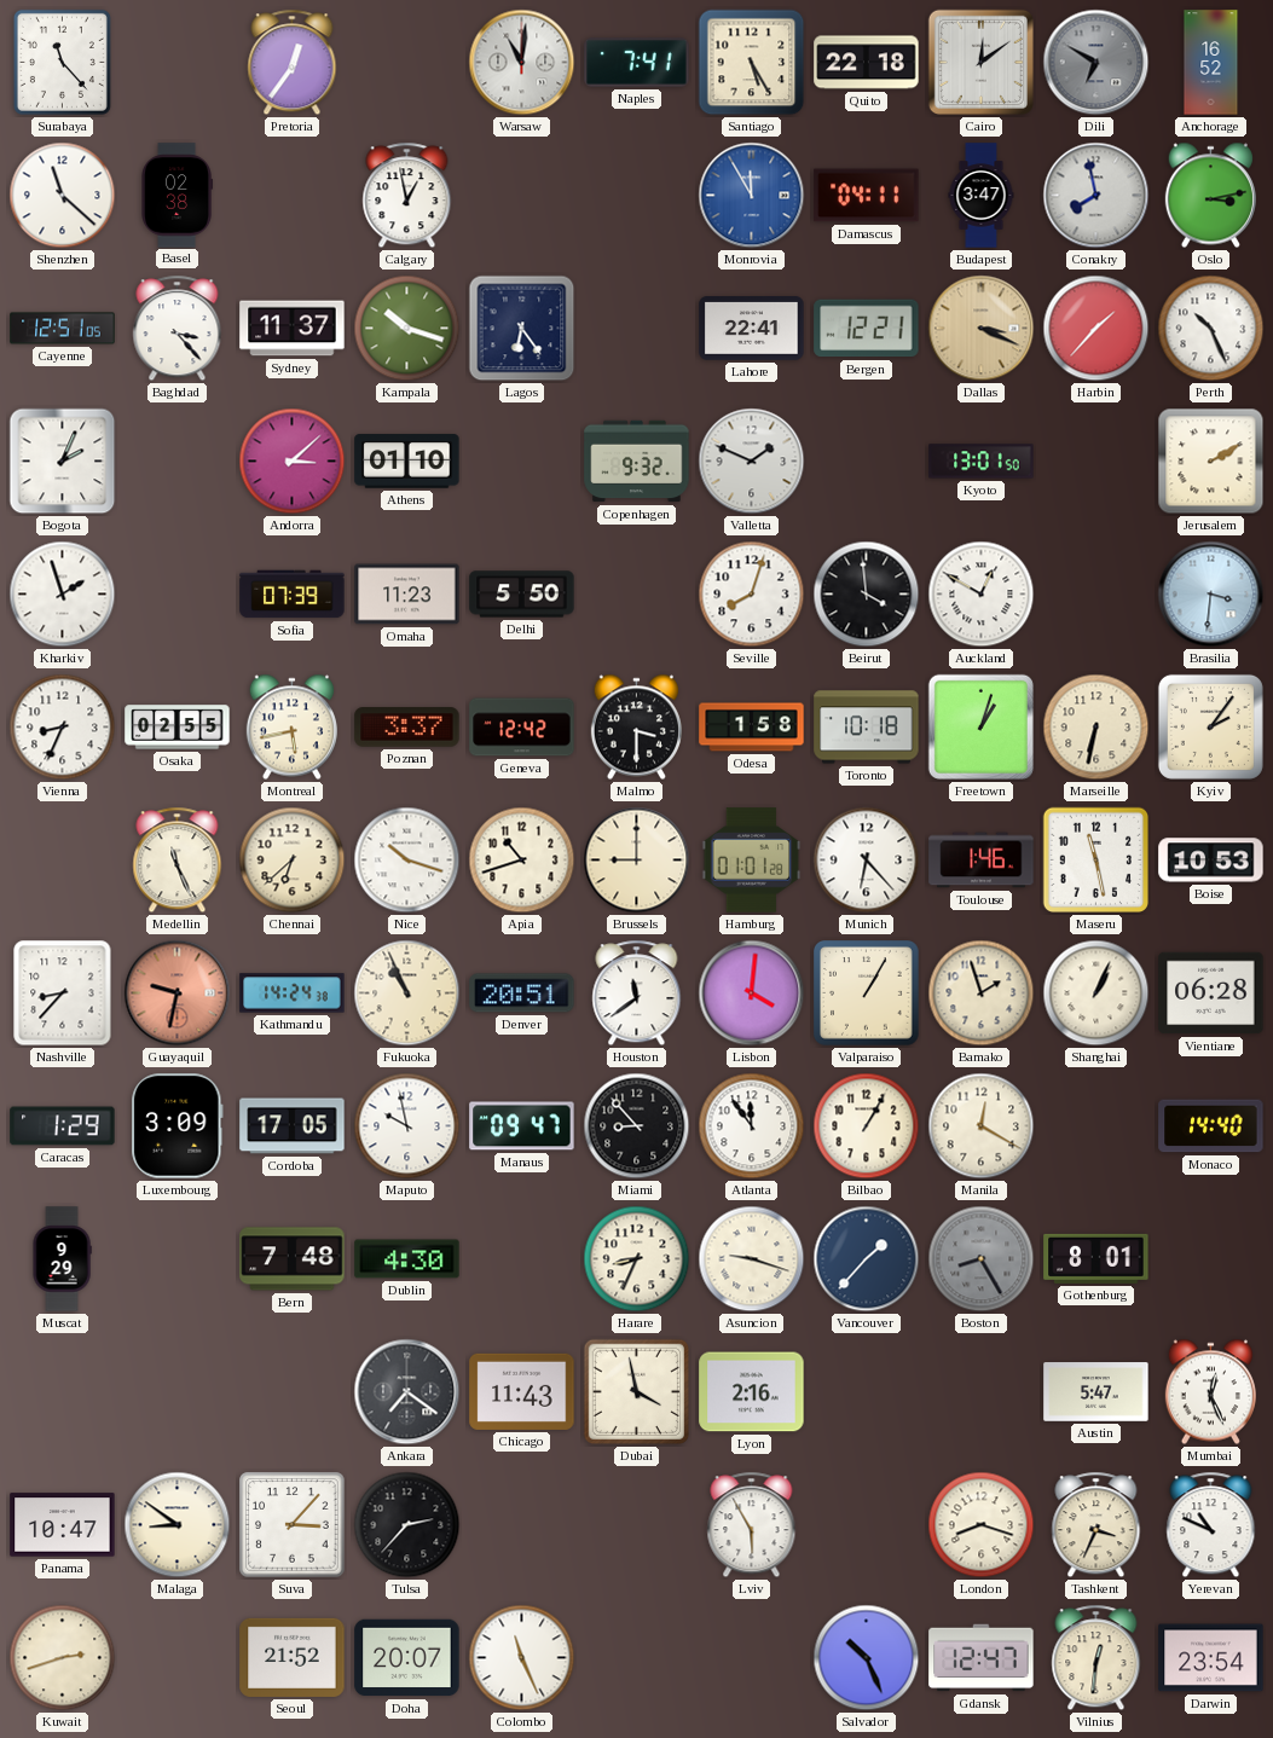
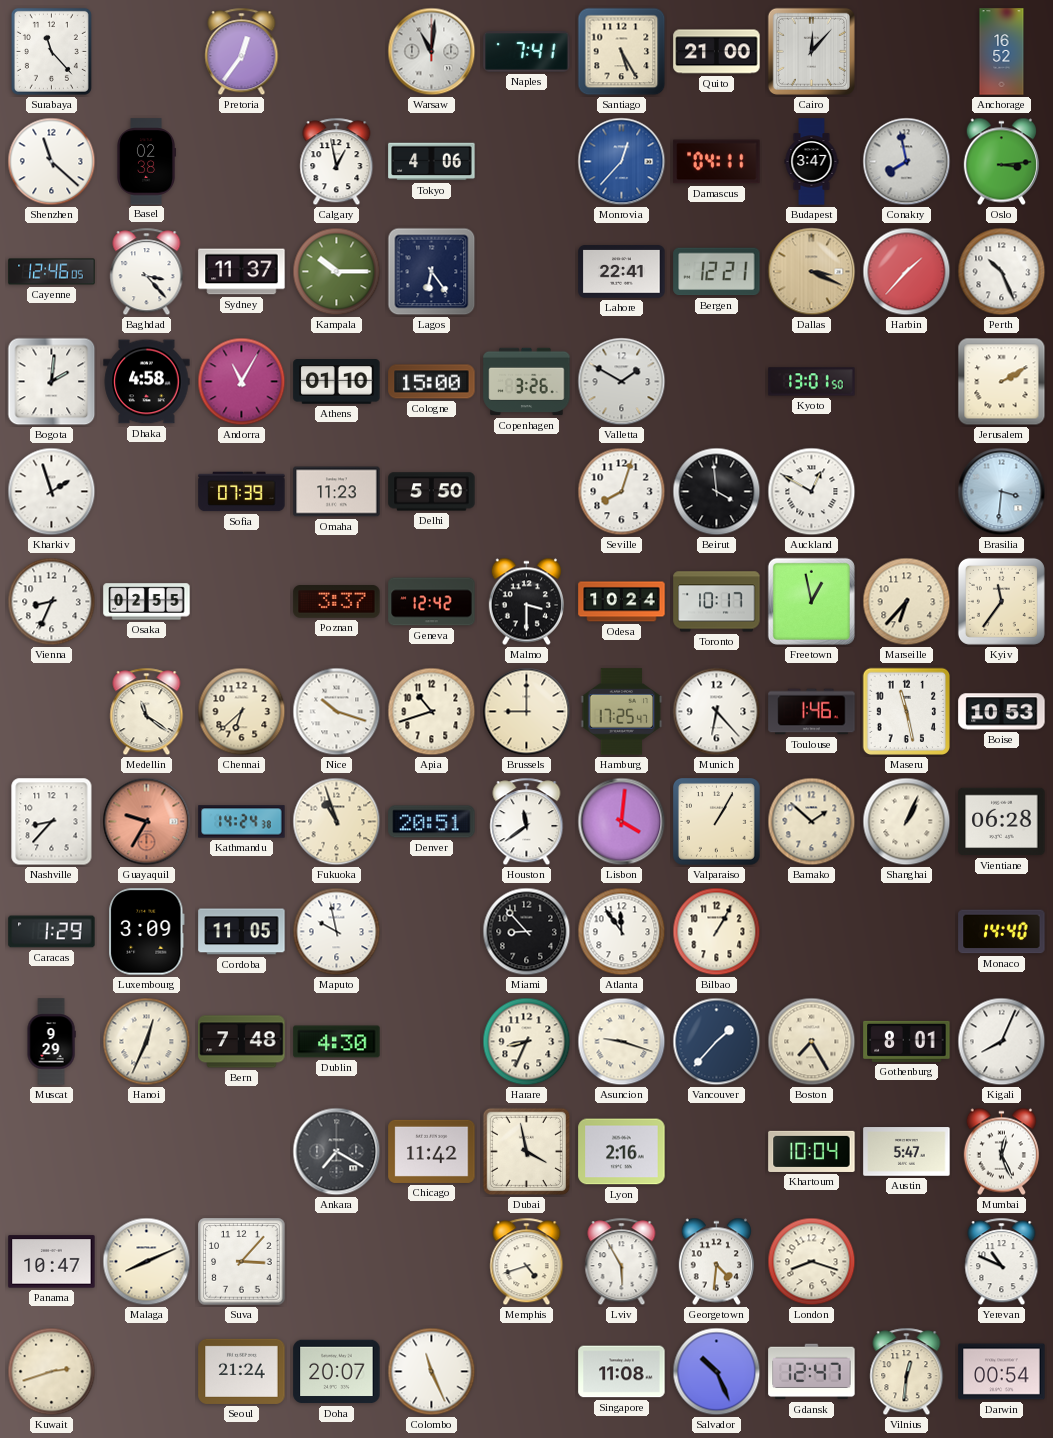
Quito: 22:18 -> 21:00
Cairo: 12:09 -> 12:07
Dili: 6:50 -> none
Tokyo: none -> 4:06
Monrovia: 11:55 -> 12:37
Oslo: 3:13 -> 3:14
Cayenne: 12:51 -> 12:46
Kampala: 10:18 -> 10:15
Bogota: 2:04 -> 2:01
Dhaka: none -> 4:58
Andorra: 3:08 -> 11:05
Cologne: none -> 15:00
Copenhagen: 9:32 -> 3:26
Valletta: 1:49 -> 1:50
Montreal: 5:43 -> none
Odesa: 1:58 -> 10:24
Toronto: 10:18 -> 10:17
Freetown: 1:03 -> 12:58
Marseille: 6:32 -> 6:37
Kyiv: 2:06 -> 11:36
Medellin: 11:26 -> 11:21
Hamburg: 01:01 -> 17:25
Guayaquil: 9:32 -> 9:35
Fukuoka: 10:56 -> 10:57
Bamako: 1:57 -> 1:52
Cordoba: 17:05 -> 11:05
Manaus: 09:47 -> none
Manila: 12:20 -> none
Hanoi: none -> 12:34
Boston: 8:25 -> 7:25
Boston dial: grey -> cream
Kigali: none -> 8:04
Ankara: 7:21 -> 7:20
Chicago: 11:43 -> 11:42
Khartoum: none -> 10:04
Malaga: 8:51 -> 8:11
Tulsa: 2:37 -> none
Memphis: none -> 4:42
Georgetown: none -> 4:31
Tashkent: 3:34 -> none
Seoul: 21:52 -> 21:24
Singapore: none -> 11:08
Darwin: 23:54 -> 00:54
